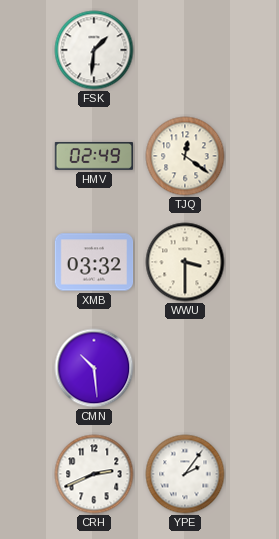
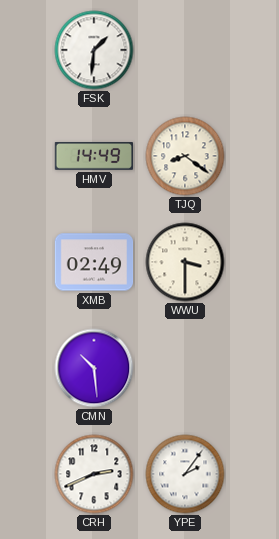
HMV: 02:49 -> 14:49
TJQ: 12:21 -> 8:21
XMB: 03:32 -> 02:49
